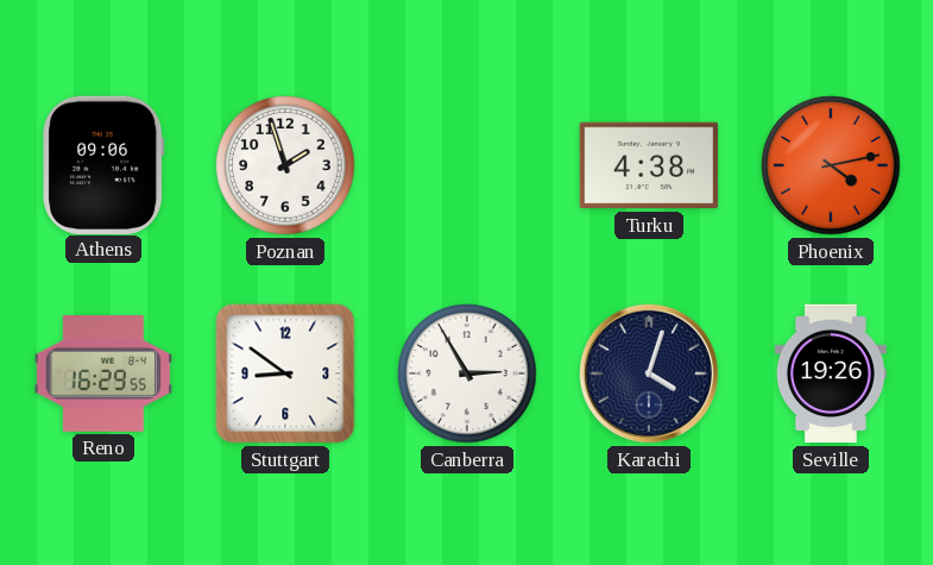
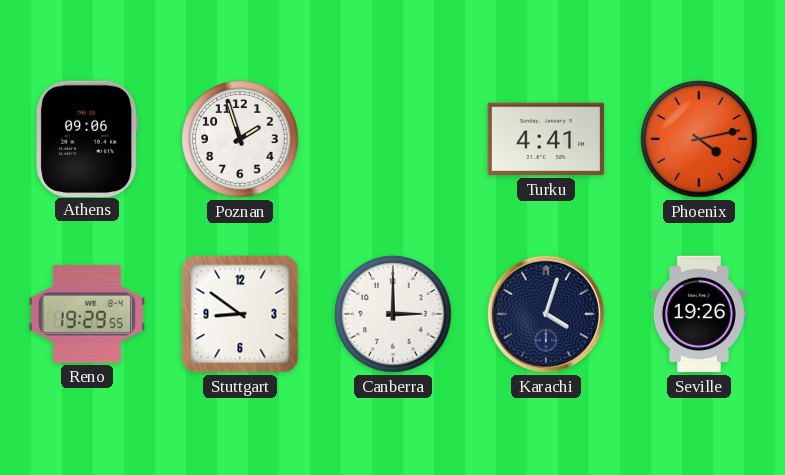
Turku: 4:38 -> 4:41
Reno: 16:29 -> 19:29
Canberra: 2:55 -> 3:00
